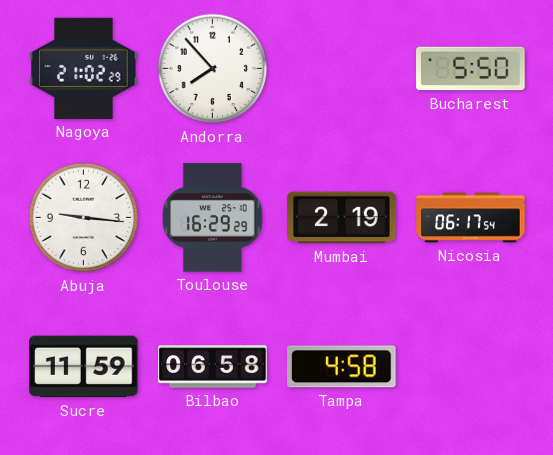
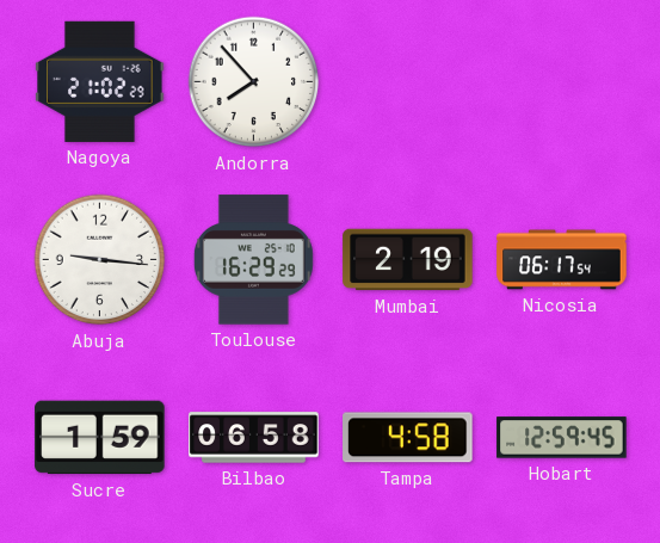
Bucharest: 5:50 -> none
Sucre: 11:59 -> 1:59
Hobart: none -> 12:59
